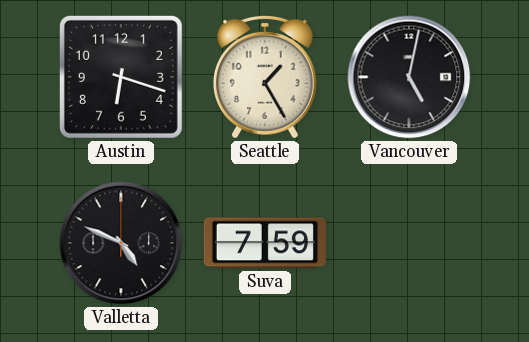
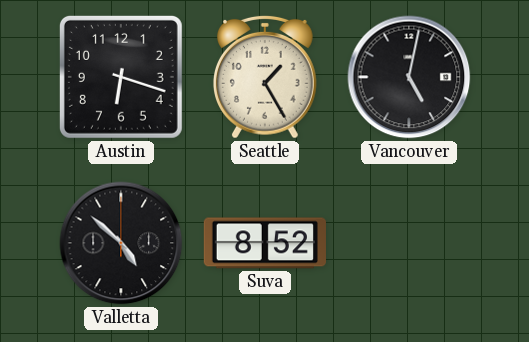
Valletta: 4:49 -> 4:52
Suva: 7:59 -> 8:52
